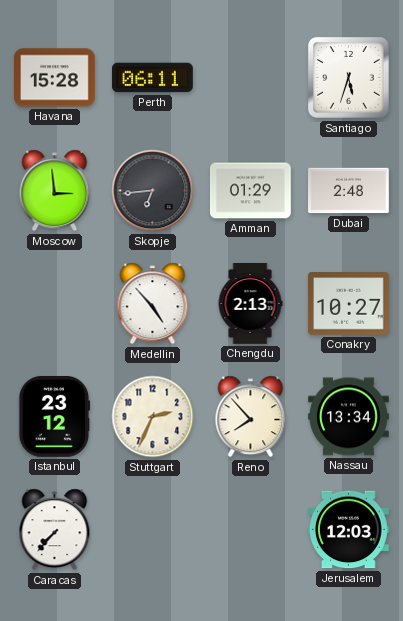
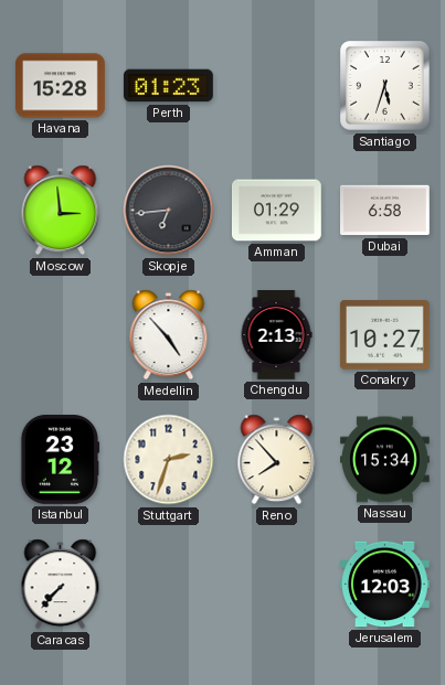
Perth: 06:11 -> 01:23
Dubai: 2:48 -> 6:58
Stuttgart: 2:34 -> 2:33
Nassau: 13:34 -> 15:34
